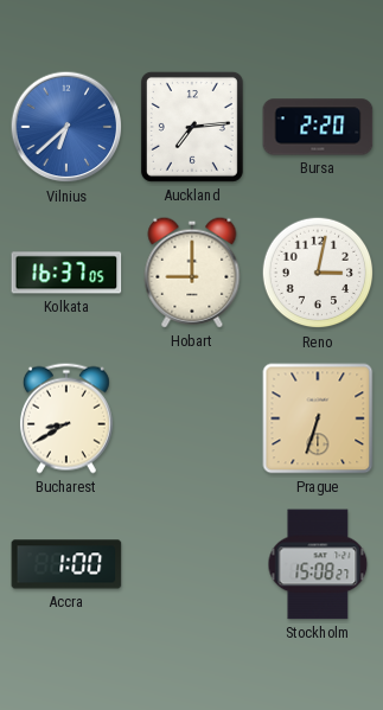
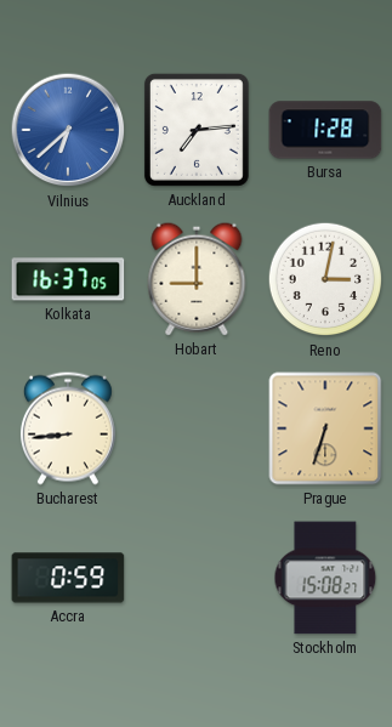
Bursa: 2:20 -> 1:28
Bucharest: 8:40 -> 8:44
Accra: 1:00 -> 0:59
